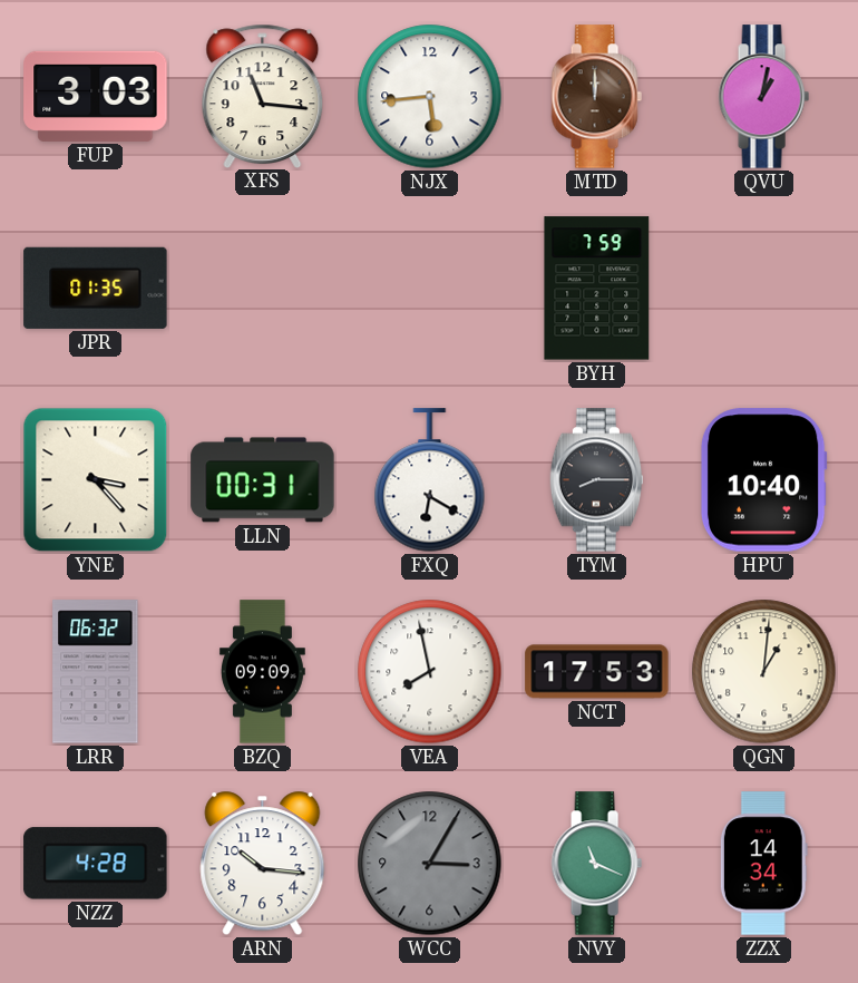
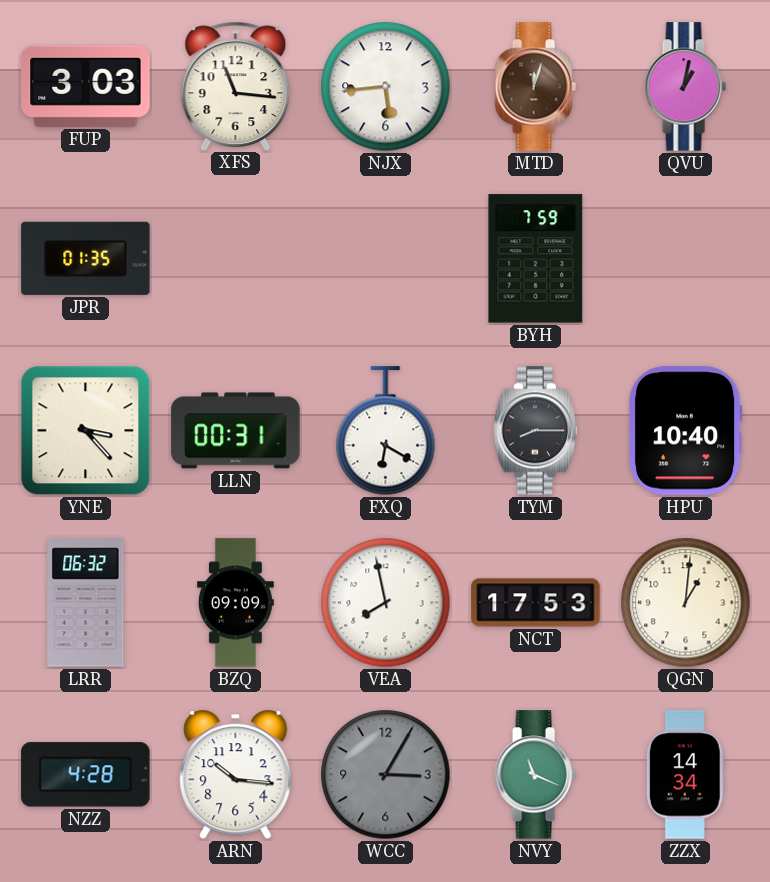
MTD: 12:00 -> 12:03
